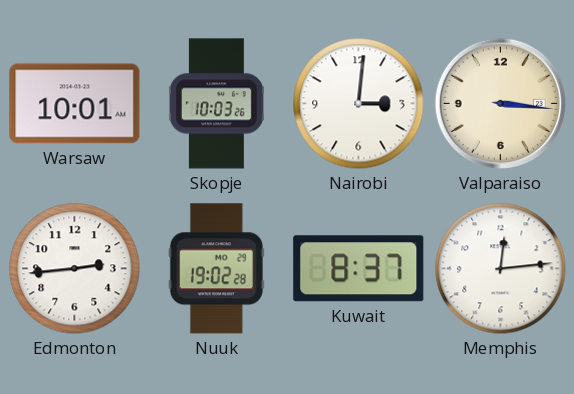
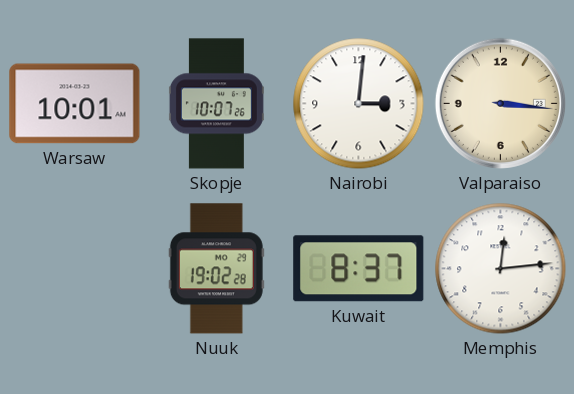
Skopje: 10:03 -> 10:07
Edmonton: 2:44 -> none
